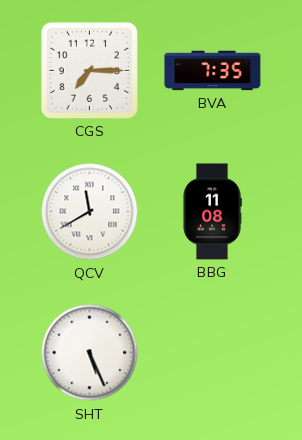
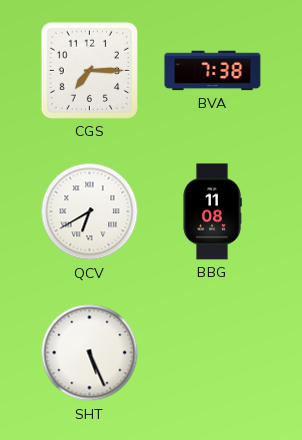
BVA: 7:35 -> 7:38
QCV: 11:40 -> 6:40
